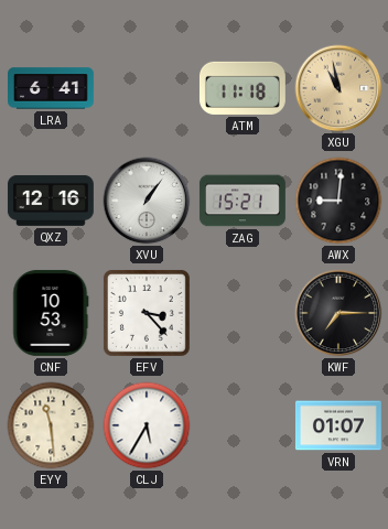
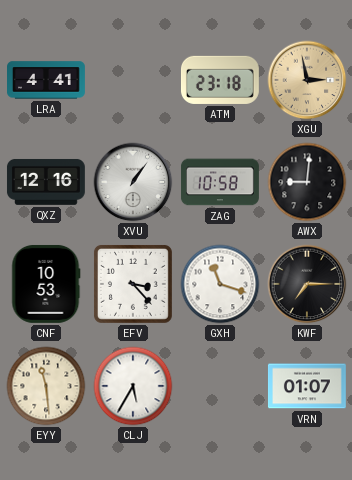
LRA: 6:41 -> 4:41
ATM: 11:18 -> 23:18
XGU: 10:58 -> 2:58
ZAG: 15:21 -> 10:58
GXH: none -> 11:18
